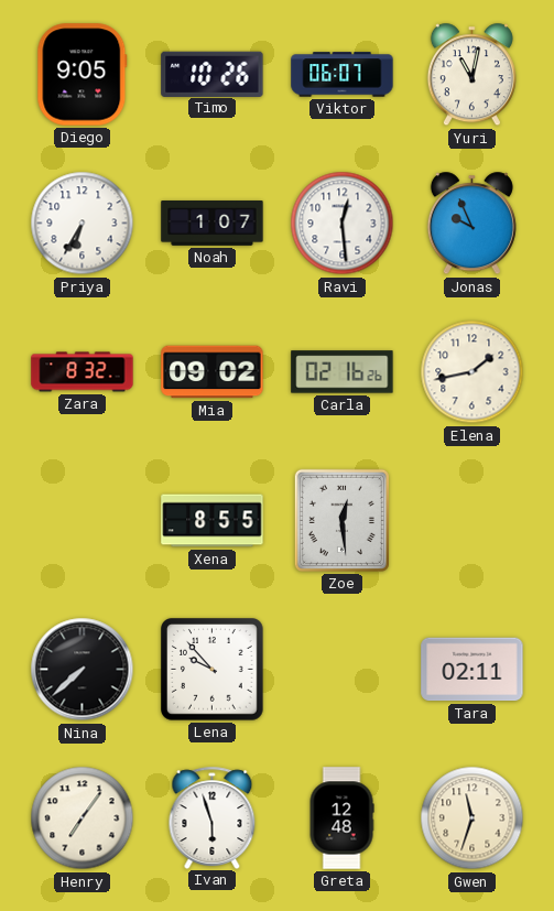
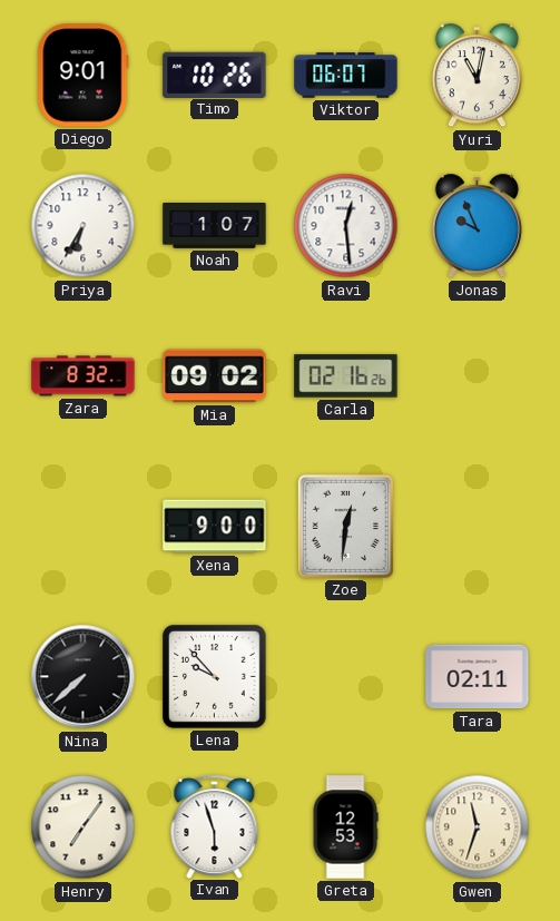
Diego: 9:05 -> 9:01
Elena: 1:43 -> none
Xena: 8:55 -> 9:00
Zoe: 12:29 -> 12:31
Greta: 12:48 -> 12:53
